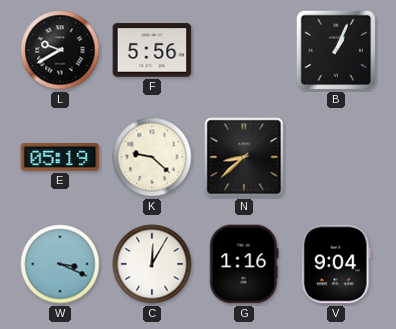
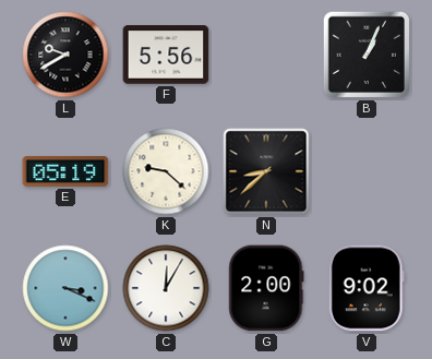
G: 1:16 -> 2:00
V: 9:04 -> 9:02
